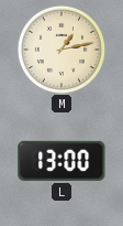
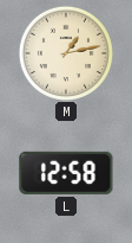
L: 13:00 -> 12:58
